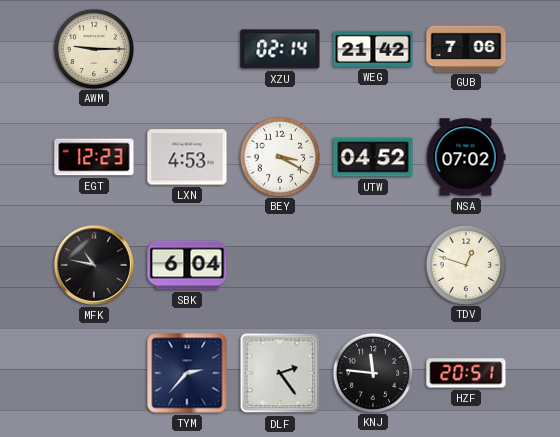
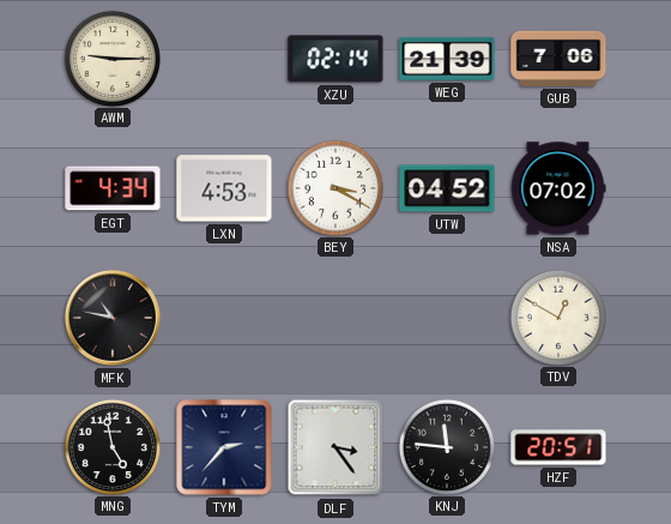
WEG: 21:42 -> 21:39
EGT: 12:23 -> 4:34
SBK: 6:04 -> none
TDV: 12:48 -> 12:50
MNG: none -> 4:58
DLF: 2:24 -> 3:24
